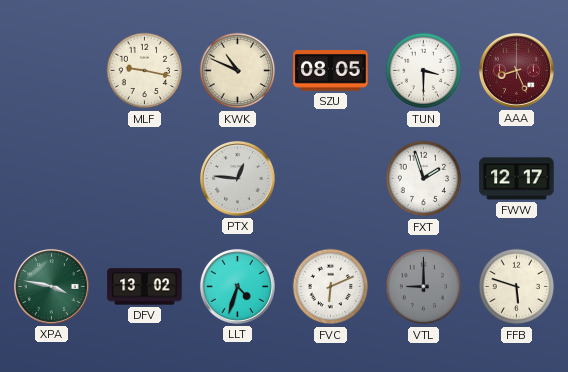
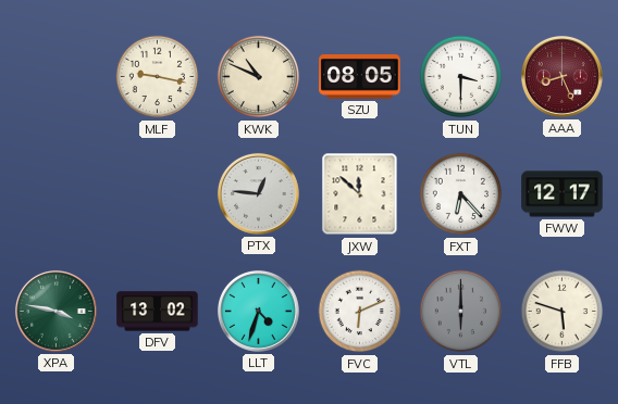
JXW: none -> 11:52
FXT: 1:57 -> 6:23
VTL: 9:00 -> 6:00
